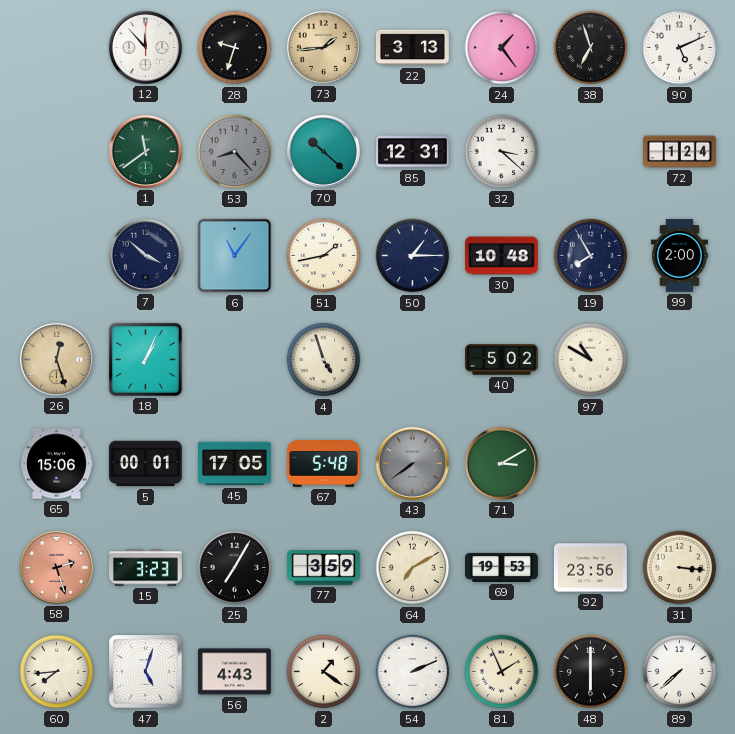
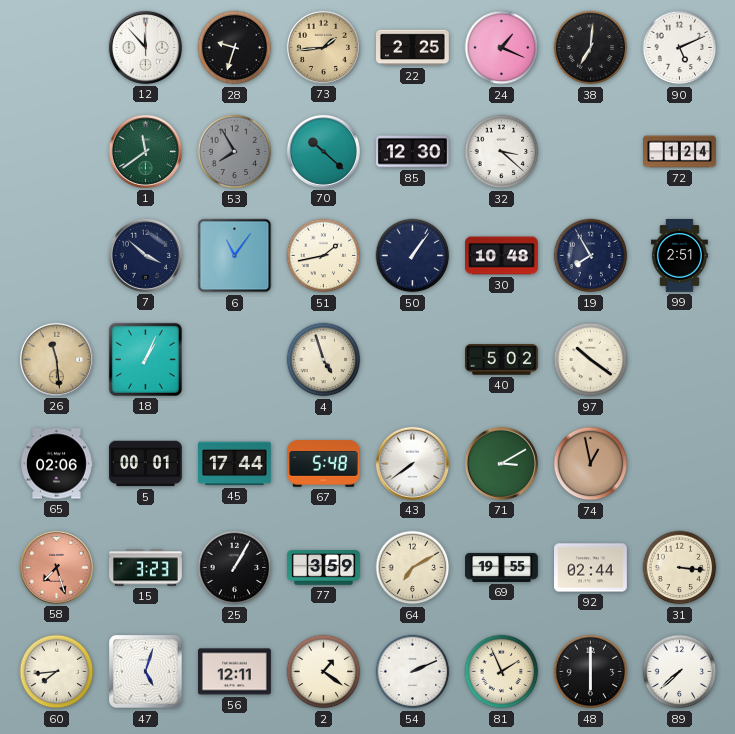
22: 3:13 -> 2:25
24: 1:24 -> 1:19
38: 6:57 -> 7:01
53: 8:23 -> 7:55
85: 12:31 -> 12:30
50: 1:15 -> 1:06
99: 2:00 -> 2:51
26: 12:27 -> 11:29
97: 10:50 -> 10:21
65: 15:06 -> 02:06
45: 17:05 -> 17:44
43 dial: grey -> white
74: none -> 12:58
58: 2:27 -> 7:27
25: 7:05 -> 1:05
69: 19:53 -> 19:55
92: 23:56 -> 02:44
56: 4:43 -> 12:11
